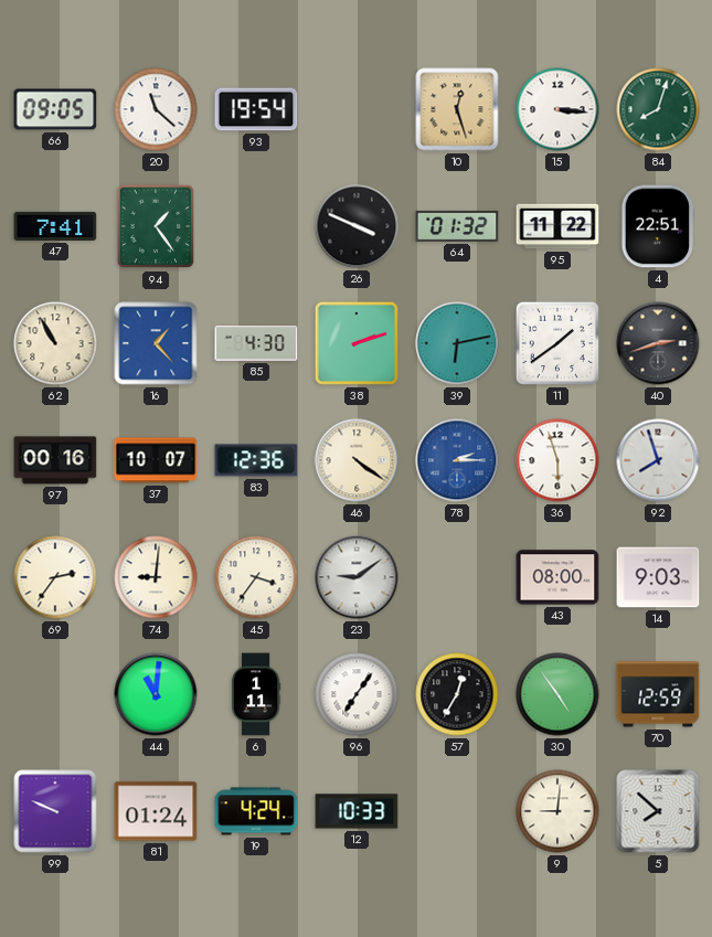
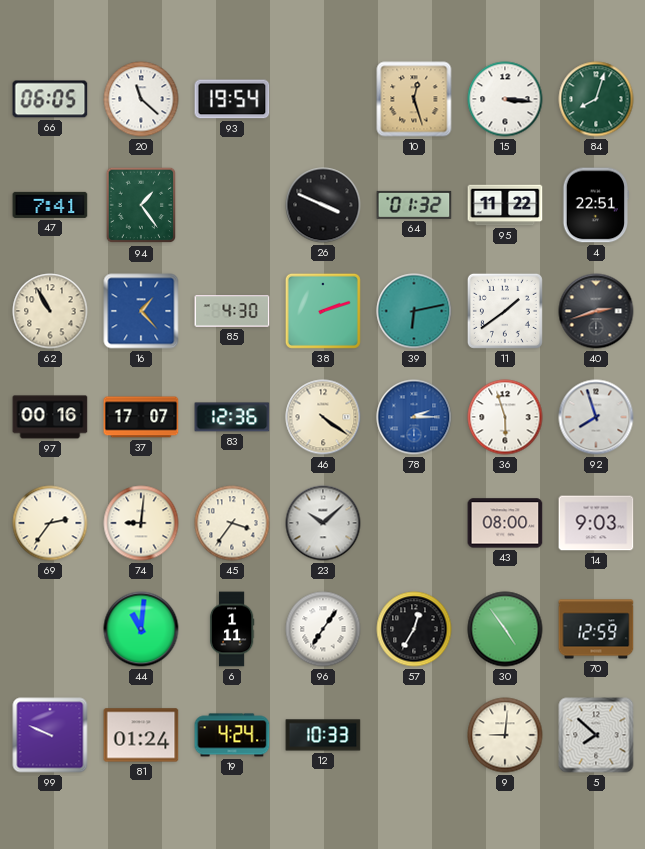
66: 09:05 -> 06:05
37: 10:07 -> 17:07
23: 9:09 -> 10:08
